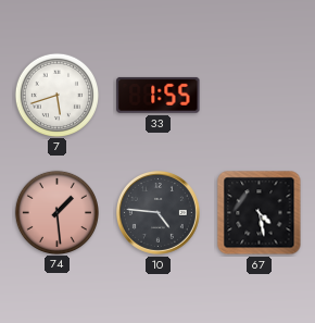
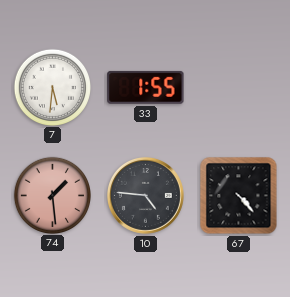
7: 5:42 -> 5:31
67: 4:28 -> 4:23
